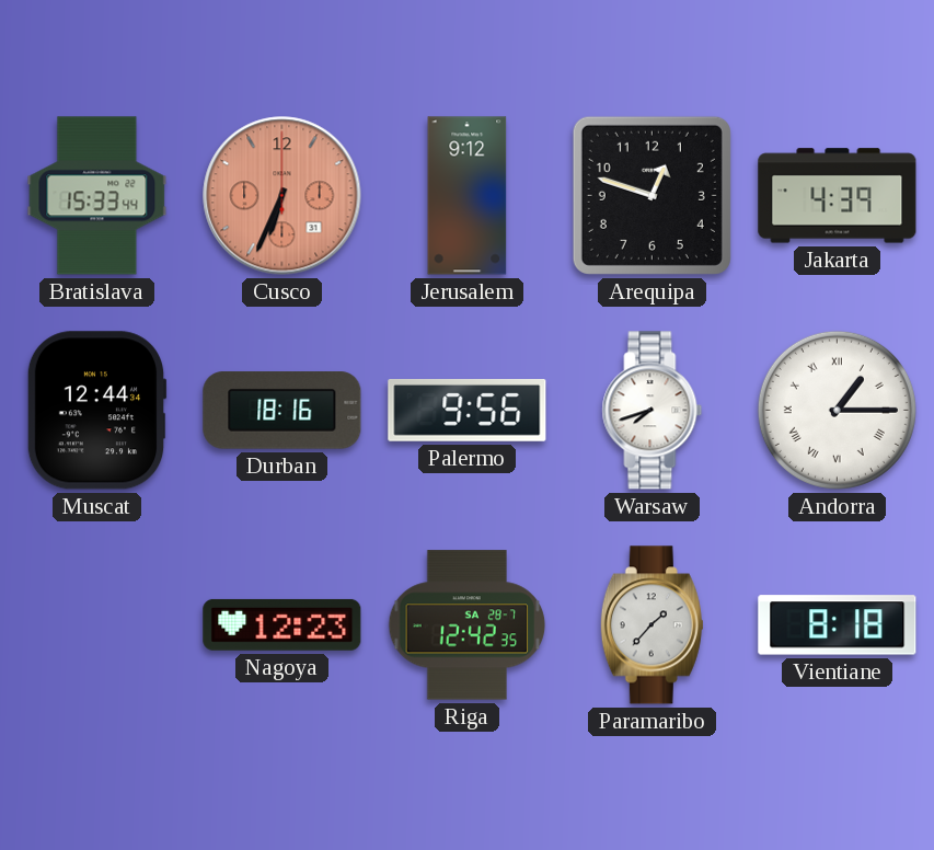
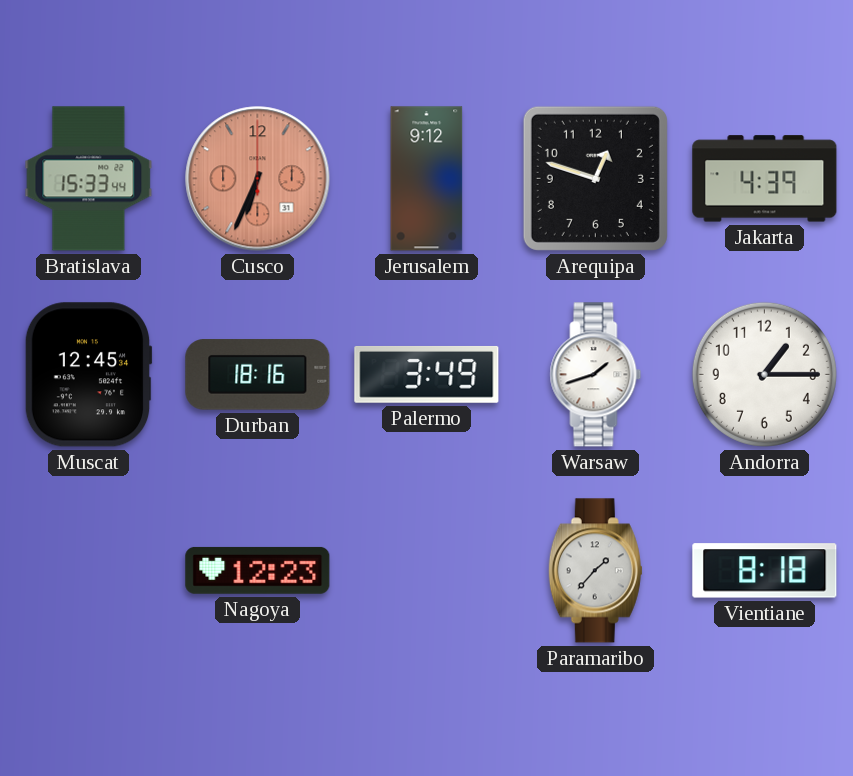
Muscat: 12:44 -> 12:45
Palermo: 9:56 -> 3:49
Warsaw: 7:42 -> 1:42
Andorra numerals: Roman -> Arabic
Riga: 12:42 -> none
